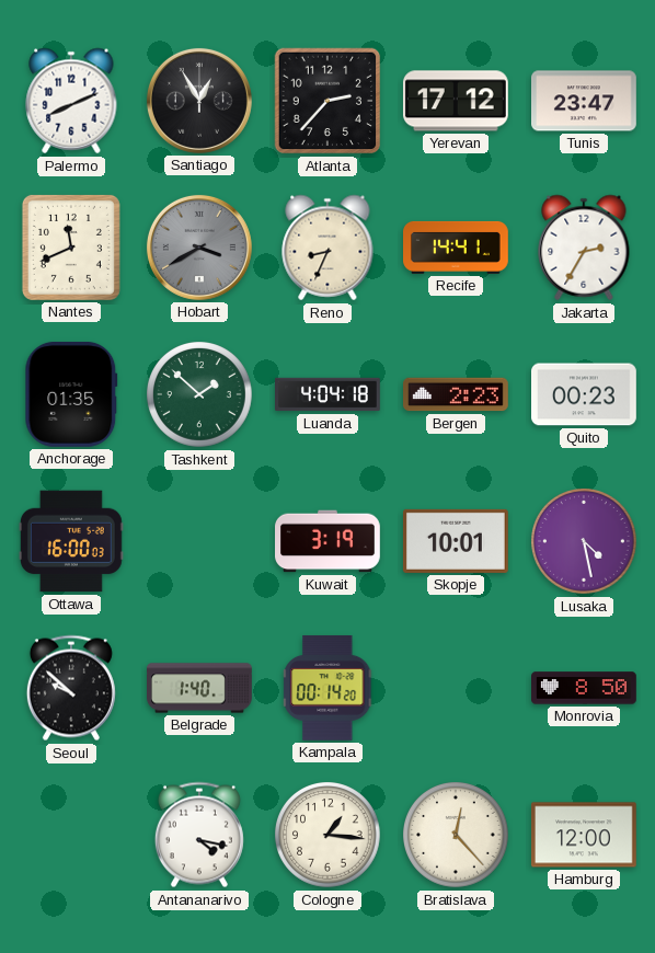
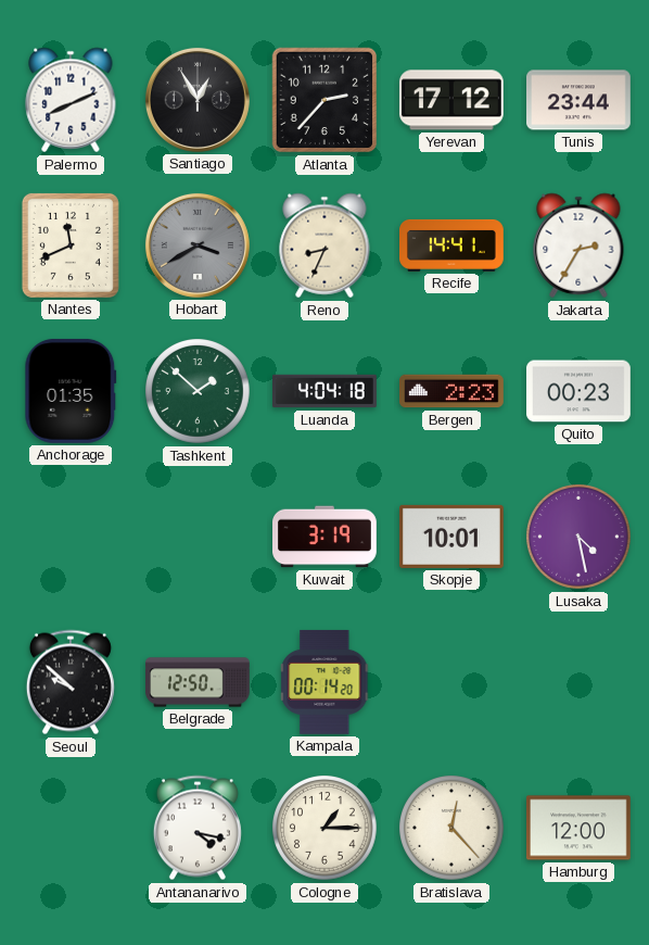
Tunis: 23:47 -> 23:44
Ottawa: 16:00 -> none
Belgrade: 1:40 -> 12:50
Monrovia: 8:50 -> none
Cologne: 1:16 -> 1:15
